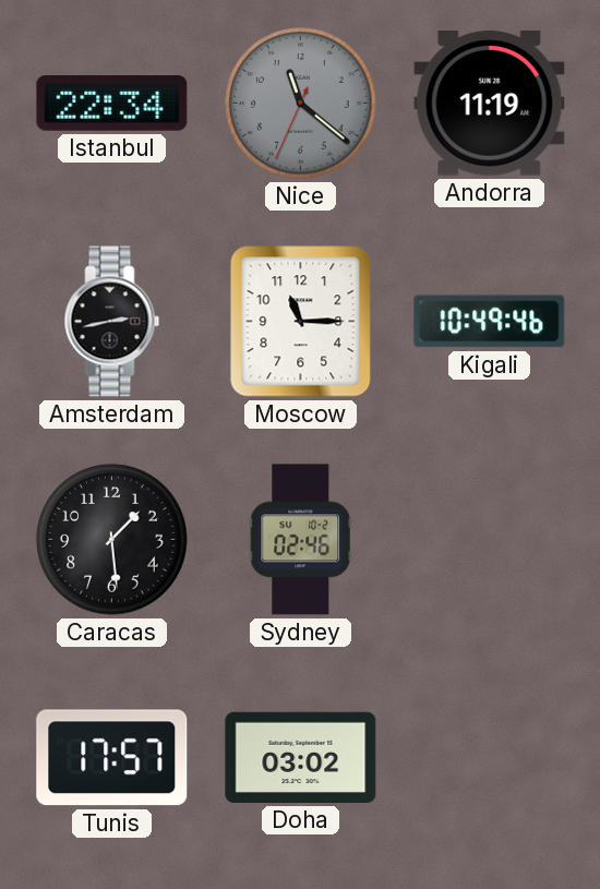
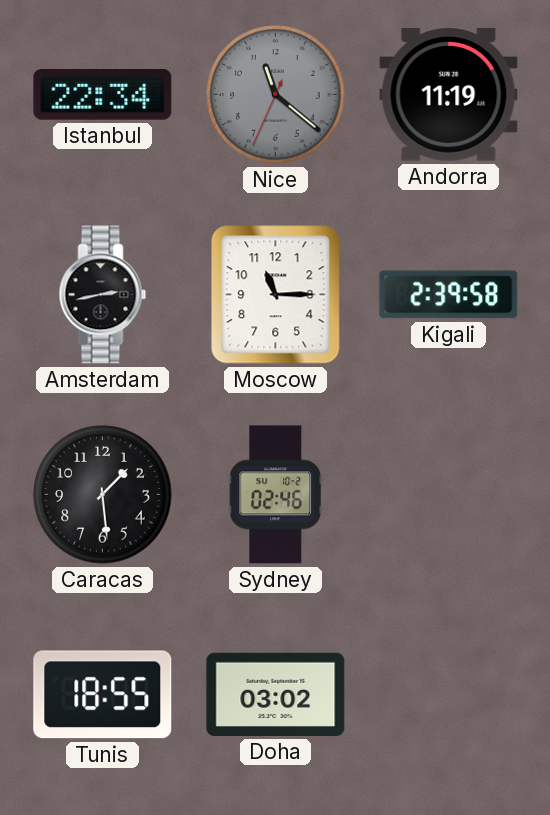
Kigali: 10:49 -> 2:39
Tunis: 17:57 -> 18:55
